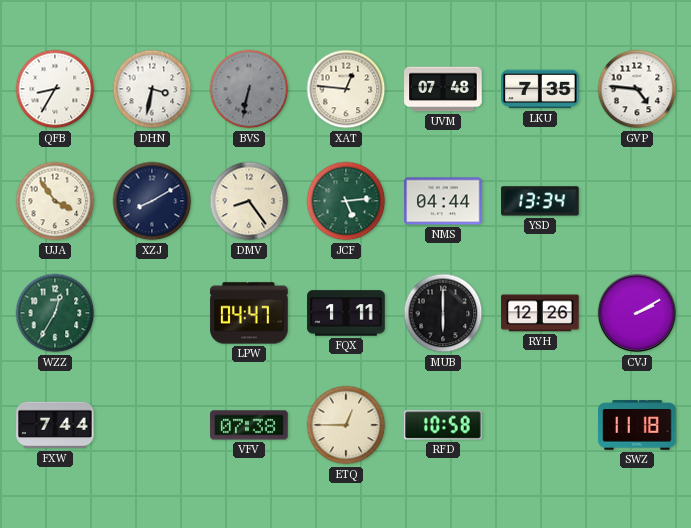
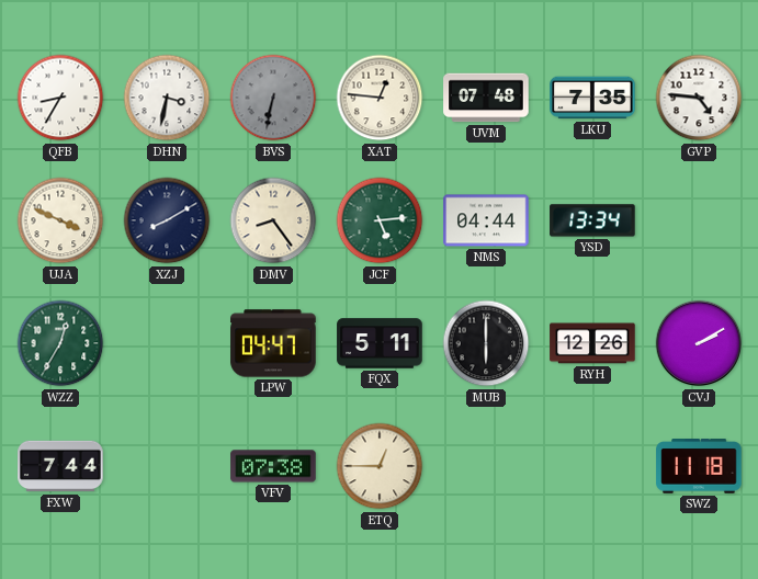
UJA: 3:54 -> 3:49
FQX: 1:11 -> 5:11
RFD: 10:58 -> none
